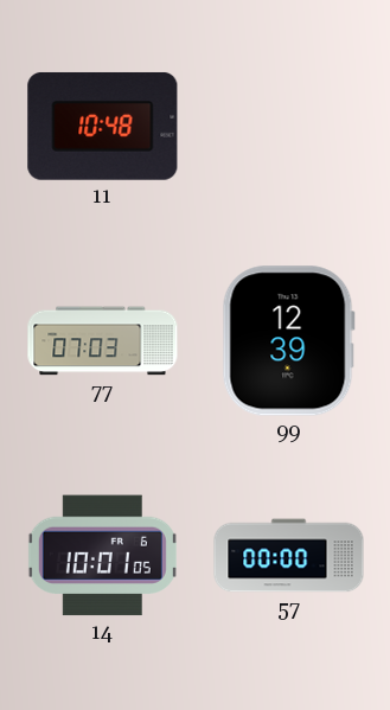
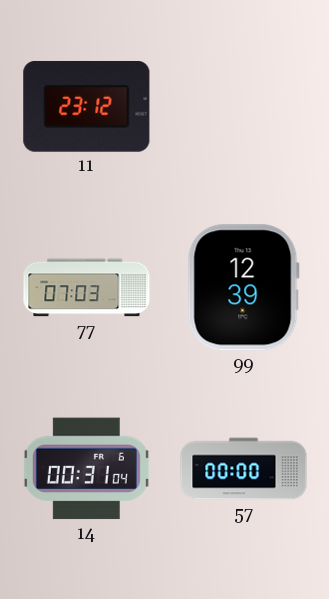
11: 10:48 -> 23:12
14: 10:01 -> 00:31
